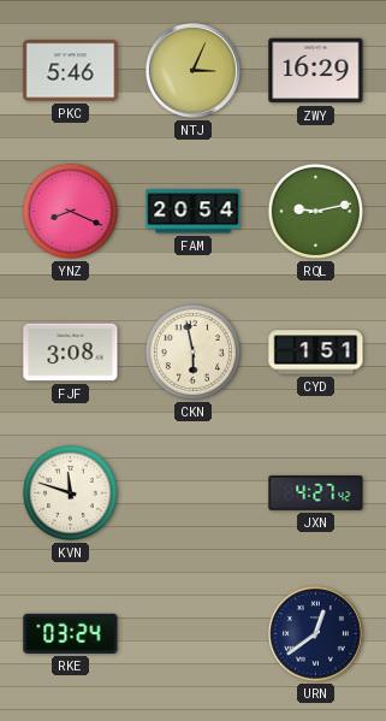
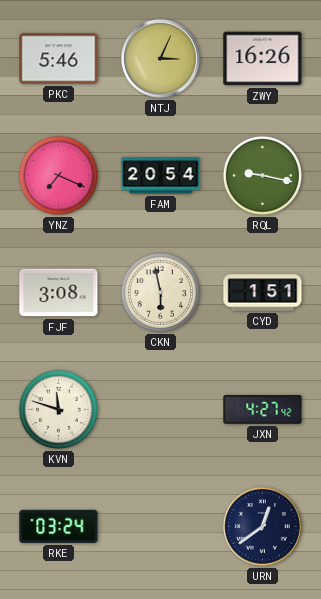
ZWY: 16:29 -> 16:26
YNZ: 8:19 -> 7:19
RQL: 9:13 -> 9:17
